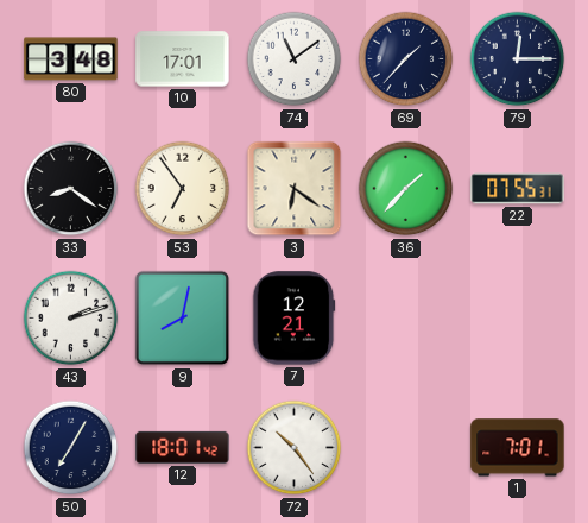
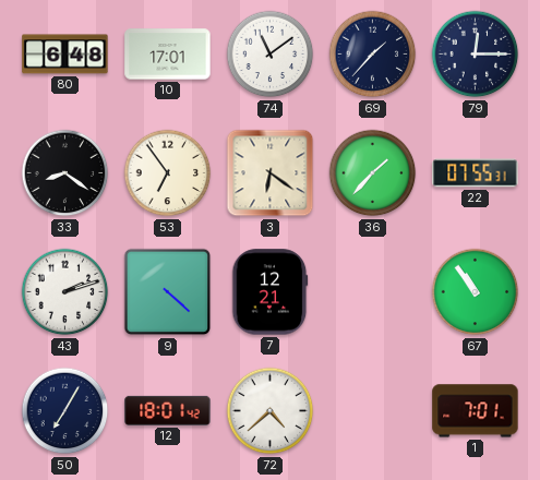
80: 3:48 -> 6:48
9: 8:02 -> 4:22
67: none -> 10:54
72: 10:24 -> 4:38
